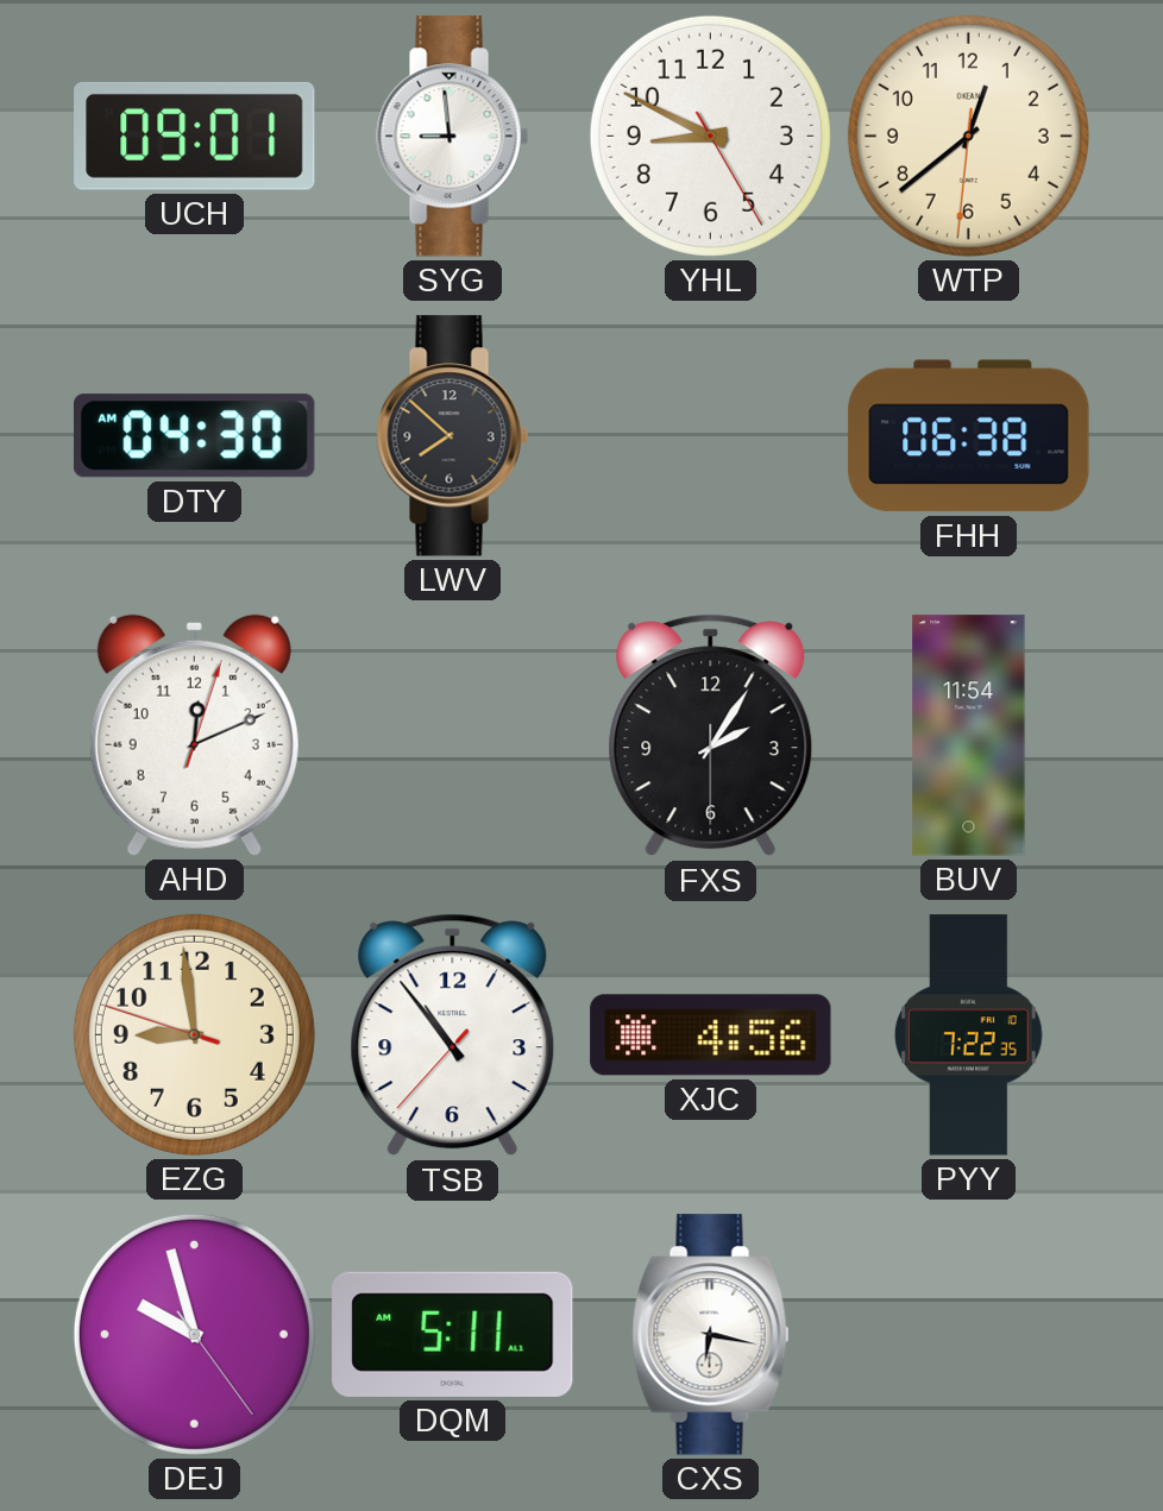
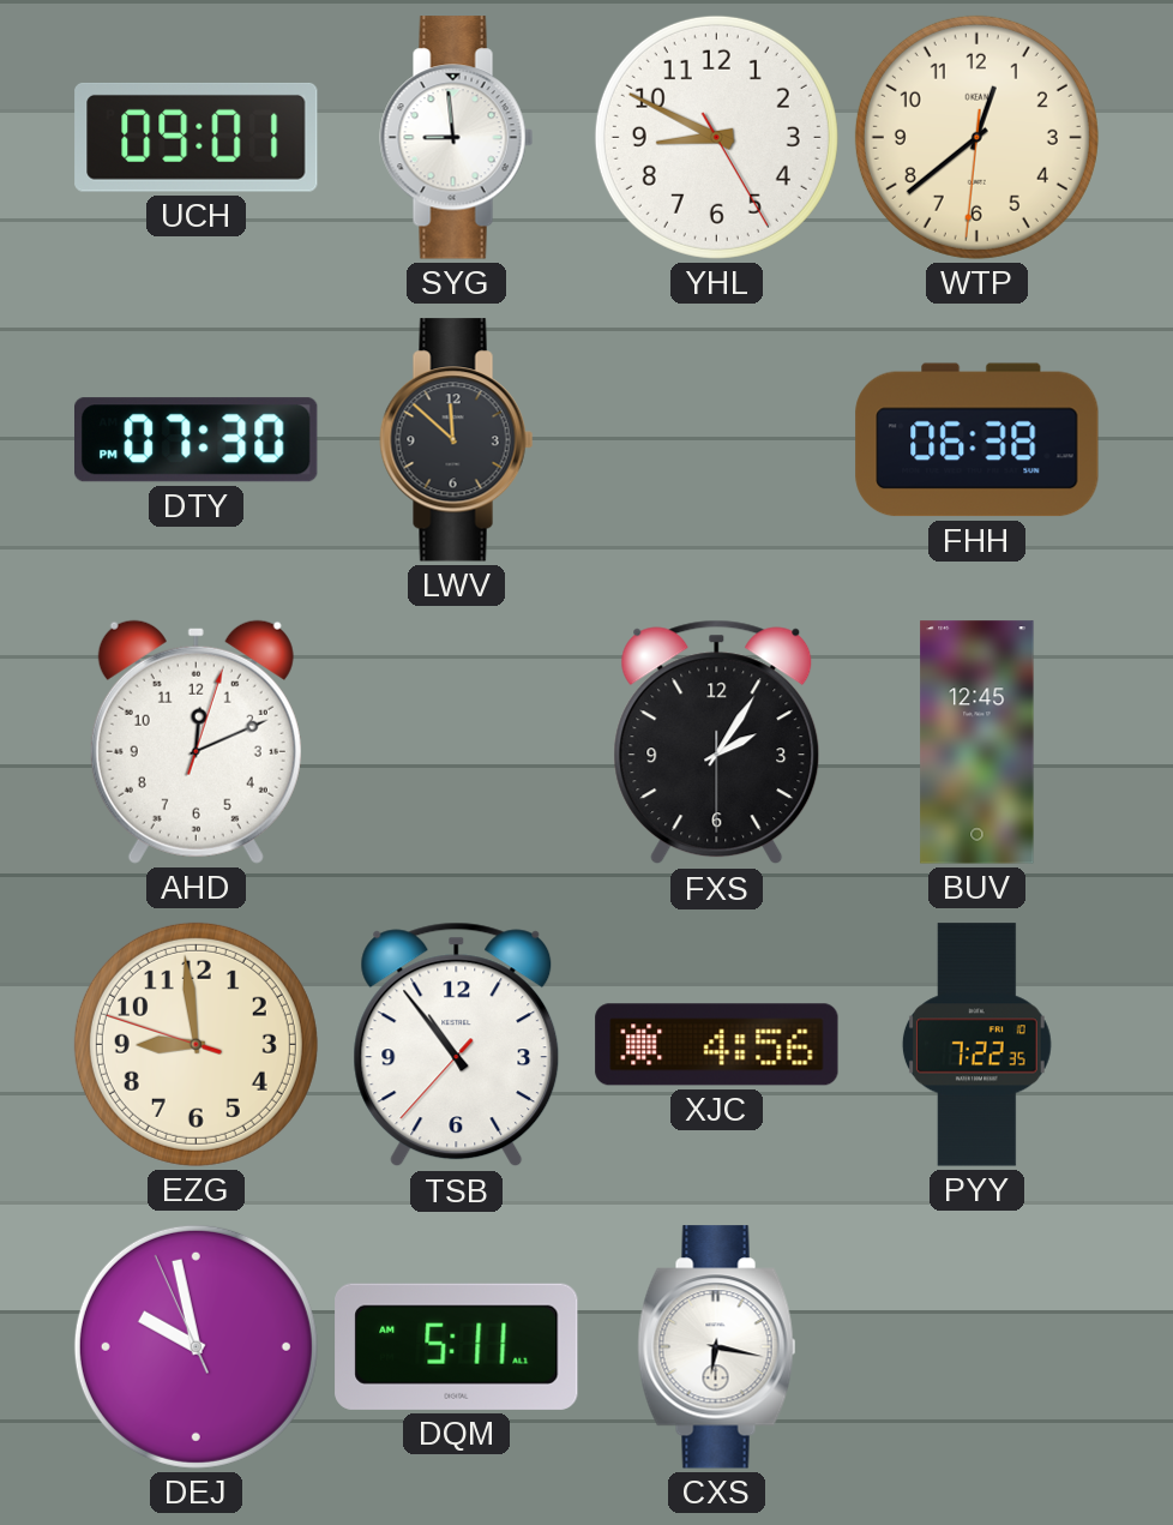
DTY: 04:30 -> 07:30
LWV: 7:52 -> 11:52
BUV: 11:54 -> 12:45
DEJ: 9:57:24 -> 9:57:56
